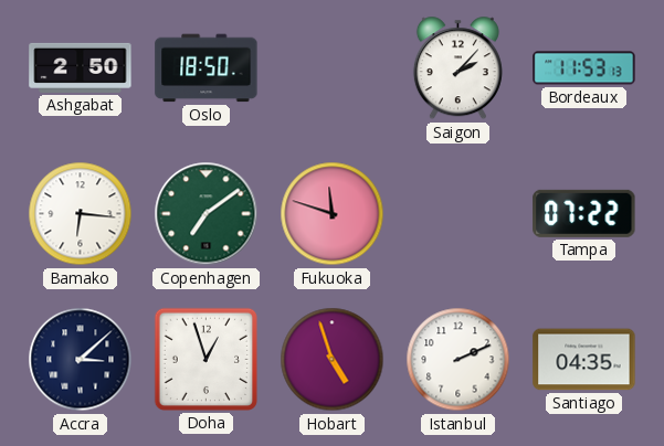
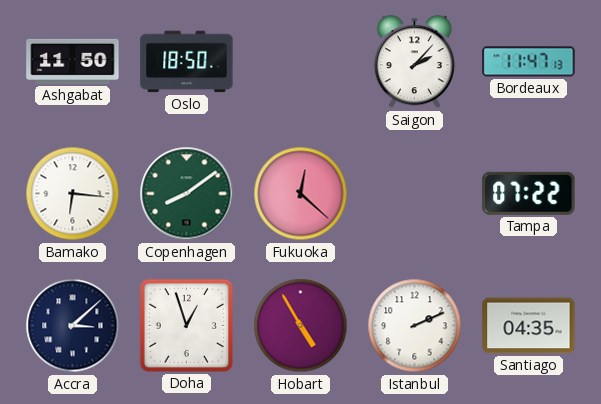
Ashgabat: 2:50 -> 11:50
Bordeaux: 11:53 -> 11:47
Copenhagen: 7:09 -> 8:09
Fukuoka: 11:48 -> 12:22
Hobart: 4:57 -> 4:55
